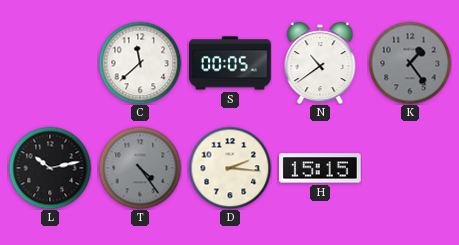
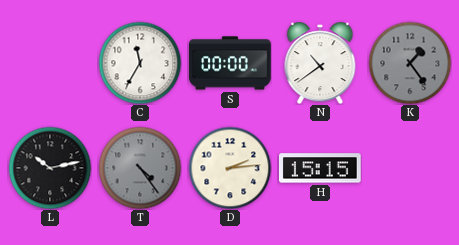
C: 11:38 -> 11:35
S: 00:05 -> 00:00
D: 2:16 -> 2:14
